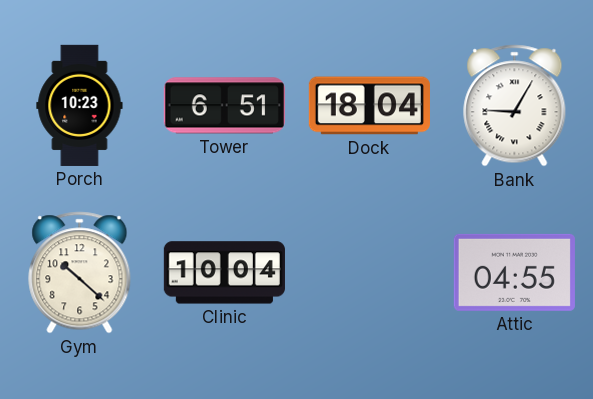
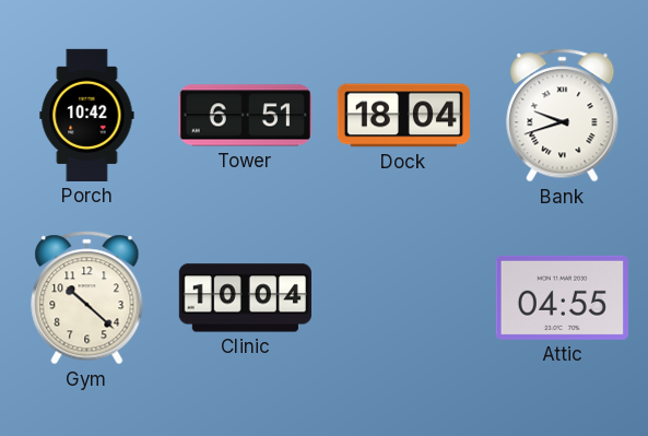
Porch: 10:23 -> 10:42
Bank: 9:05 -> 9:42
